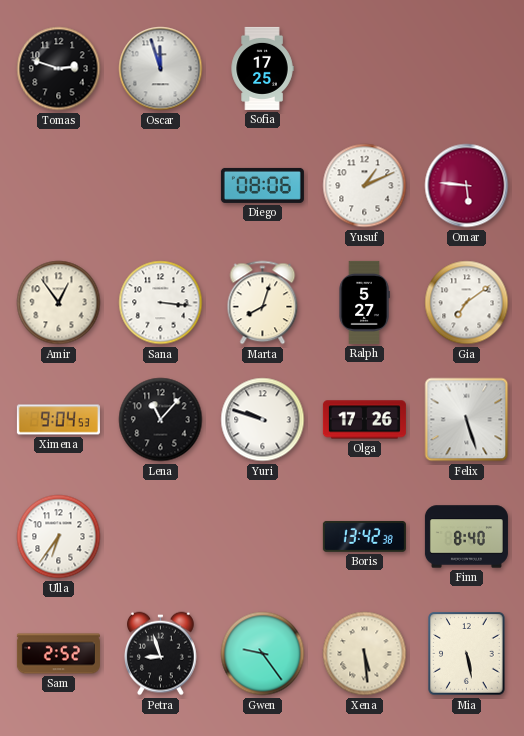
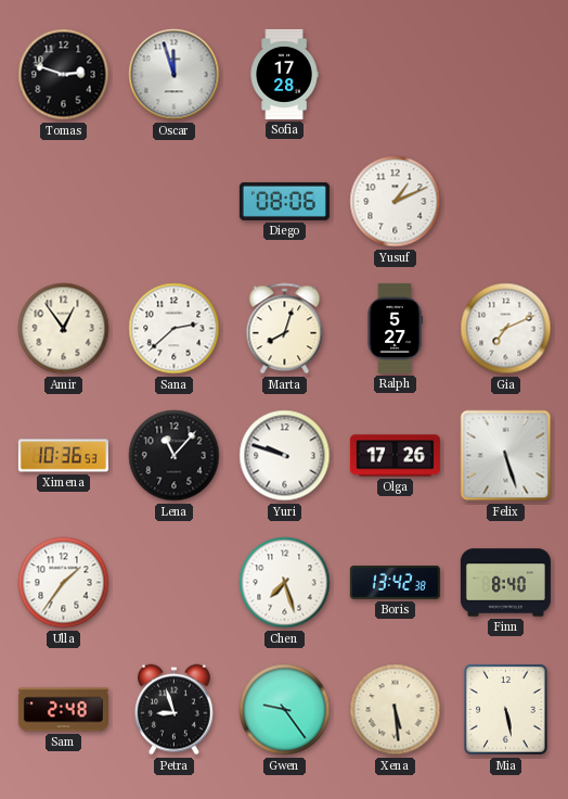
Sofia: 17:25 -> 17:28
Omar: 5:46 -> none
Sana: 3:16 -> 2:38
Gia: 7:09 -> 7:11
Ximena: 9:04 -> 10:36
Ulla: 6:36 -> 1:36
Chen: none -> 7:27
Sam: 2:52 -> 2:48
